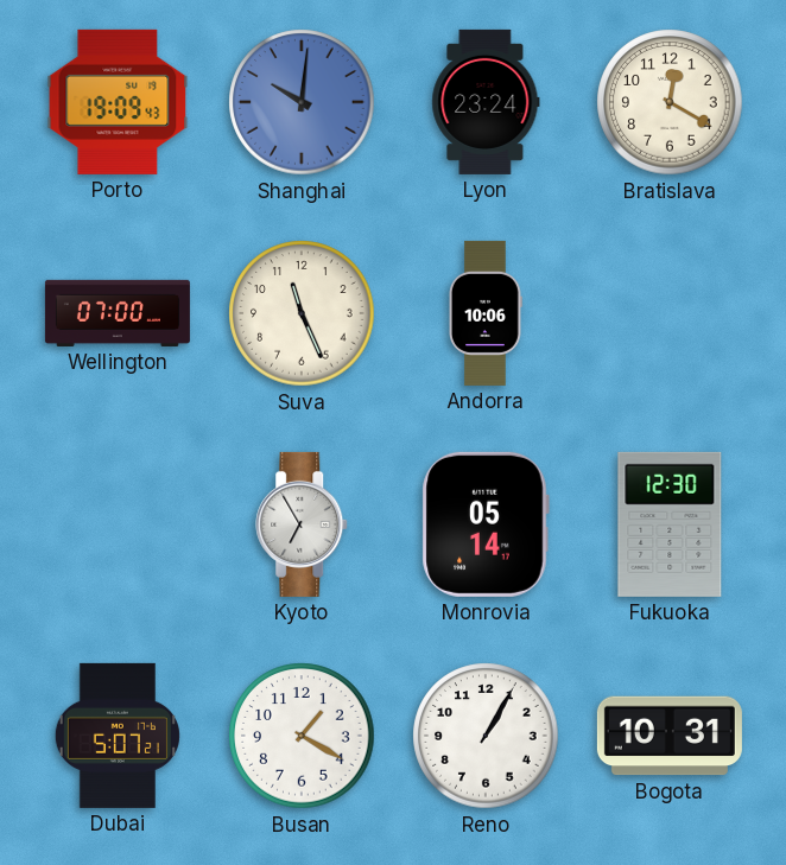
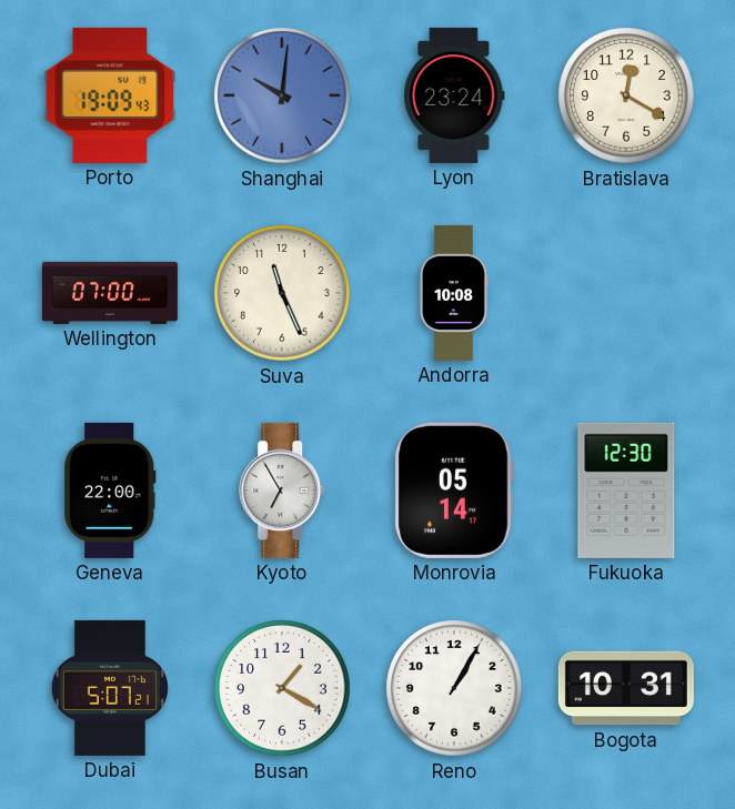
Andorra: 10:06 -> 10:08
Geneva: none -> 22:00
